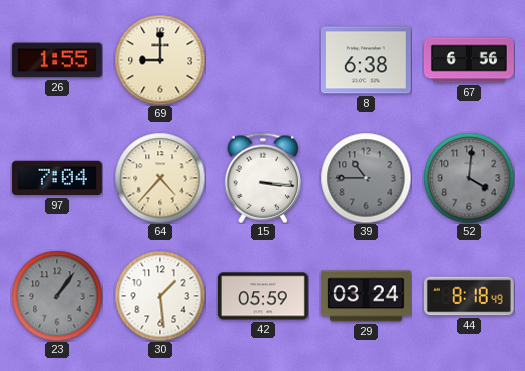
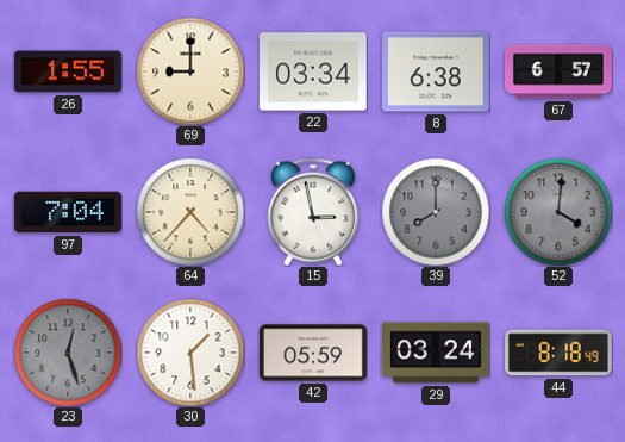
22: none -> 03:34
67: 6:56 -> 6:57
15: 3:16 -> 2:58
39: 10:45 -> 8:00
23: 1:06 -> 12:27
